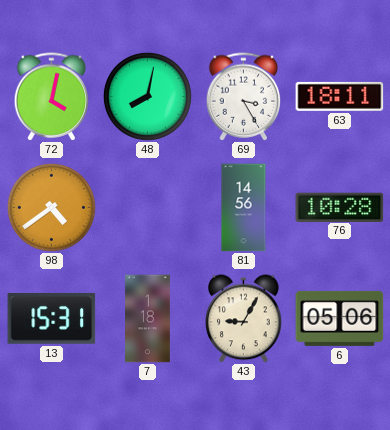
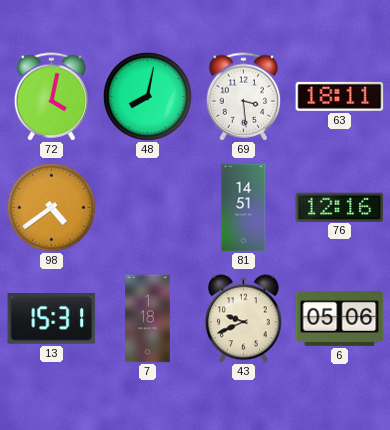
69: 3:25 -> 3:29
81: 14:56 -> 14:51
76: 10:28 -> 12:16
43: 9:05 -> 9:41
